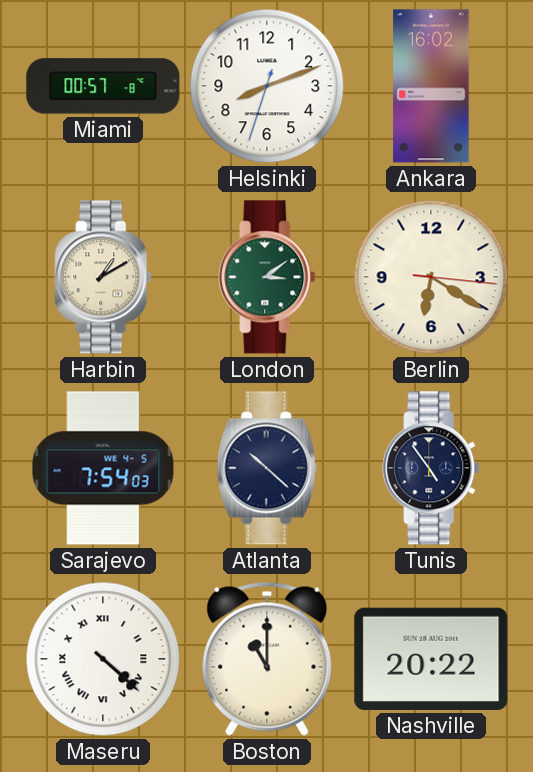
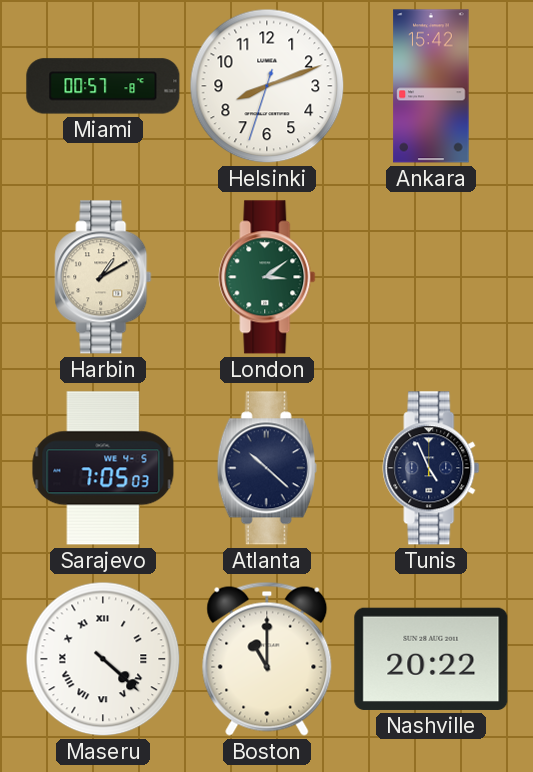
Ankara: 16:02 -> 15:42
Berlin: 6:20 -> none
Sarajevo: 7:54 -> 7:05
Tunis: 4:54 -> 4:56
